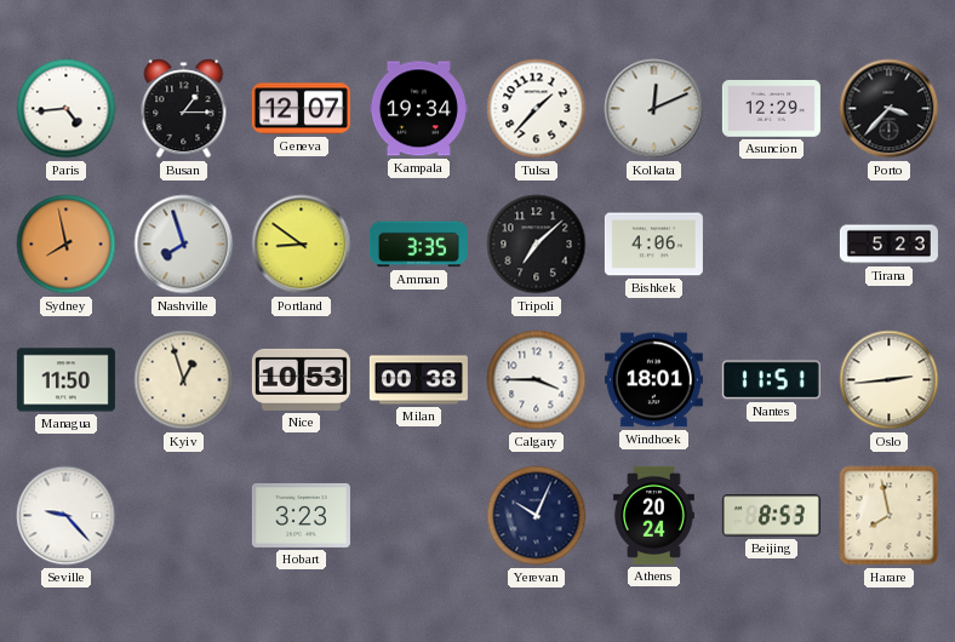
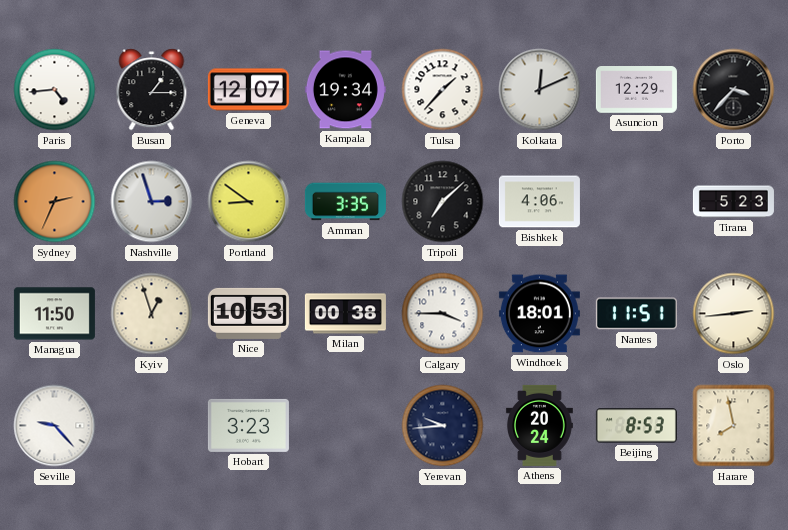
Sydney: 7:58 -> 2:34
Nashville: 7:57 -> 2:57
Yerevan: 10:04 -> 9:44
